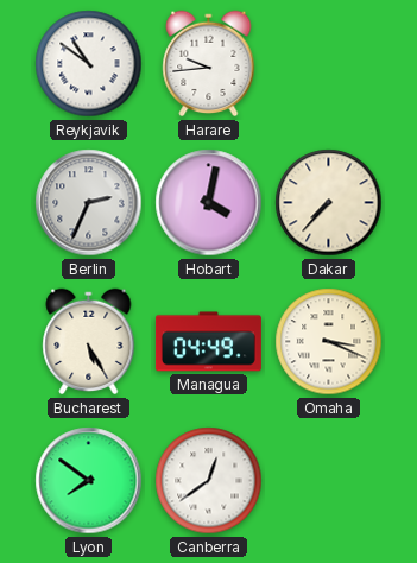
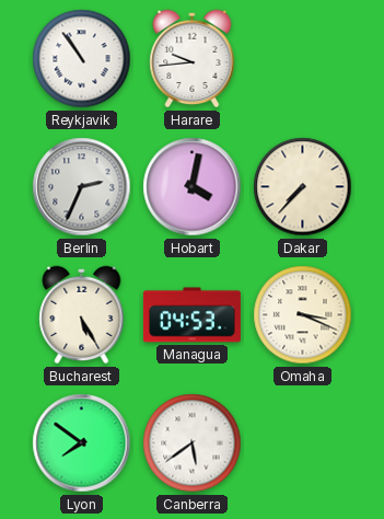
Reykjavik: 10:51 -> 10:54
Managua: 04:49 -> 04:53
Canberra: 12:39 -> 5:39
